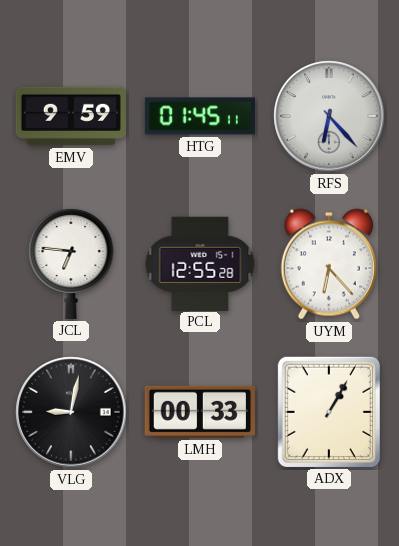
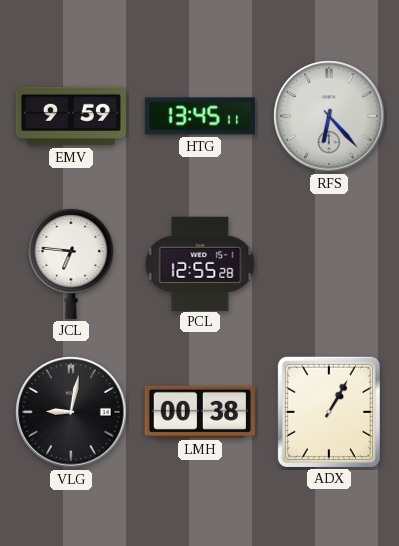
HTG: 01:45 -> 13:45
UYM: 6:23 -> none
LMH: 00:33 -> 00:38
